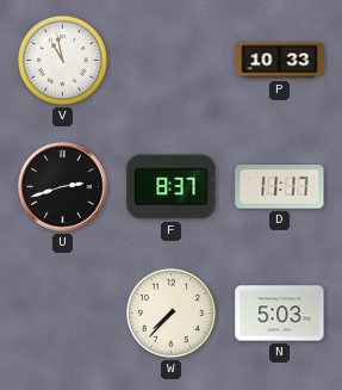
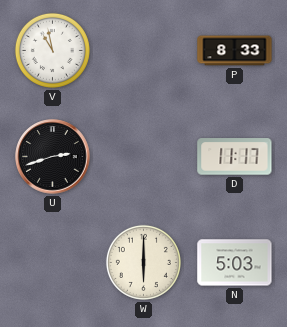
P: 10:33 -> 8:33
F: 8:37 -> none
W: 7:37 -> 6:00
